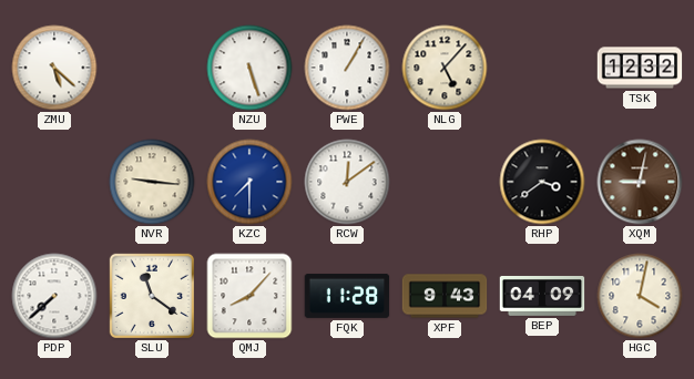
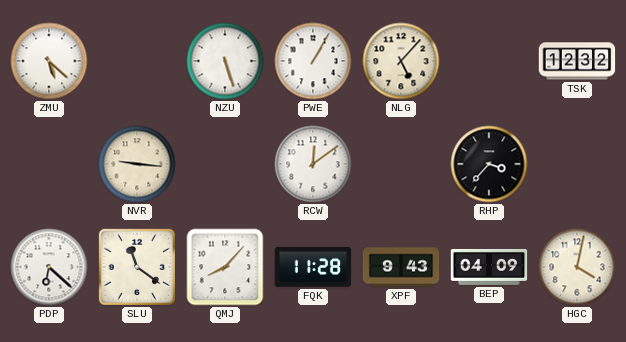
KZC: 7:30 -> none
RHP: 3:39 -> 3:37
XQM: 9:02 -> none
PDP: 7:38 -> 6:22
